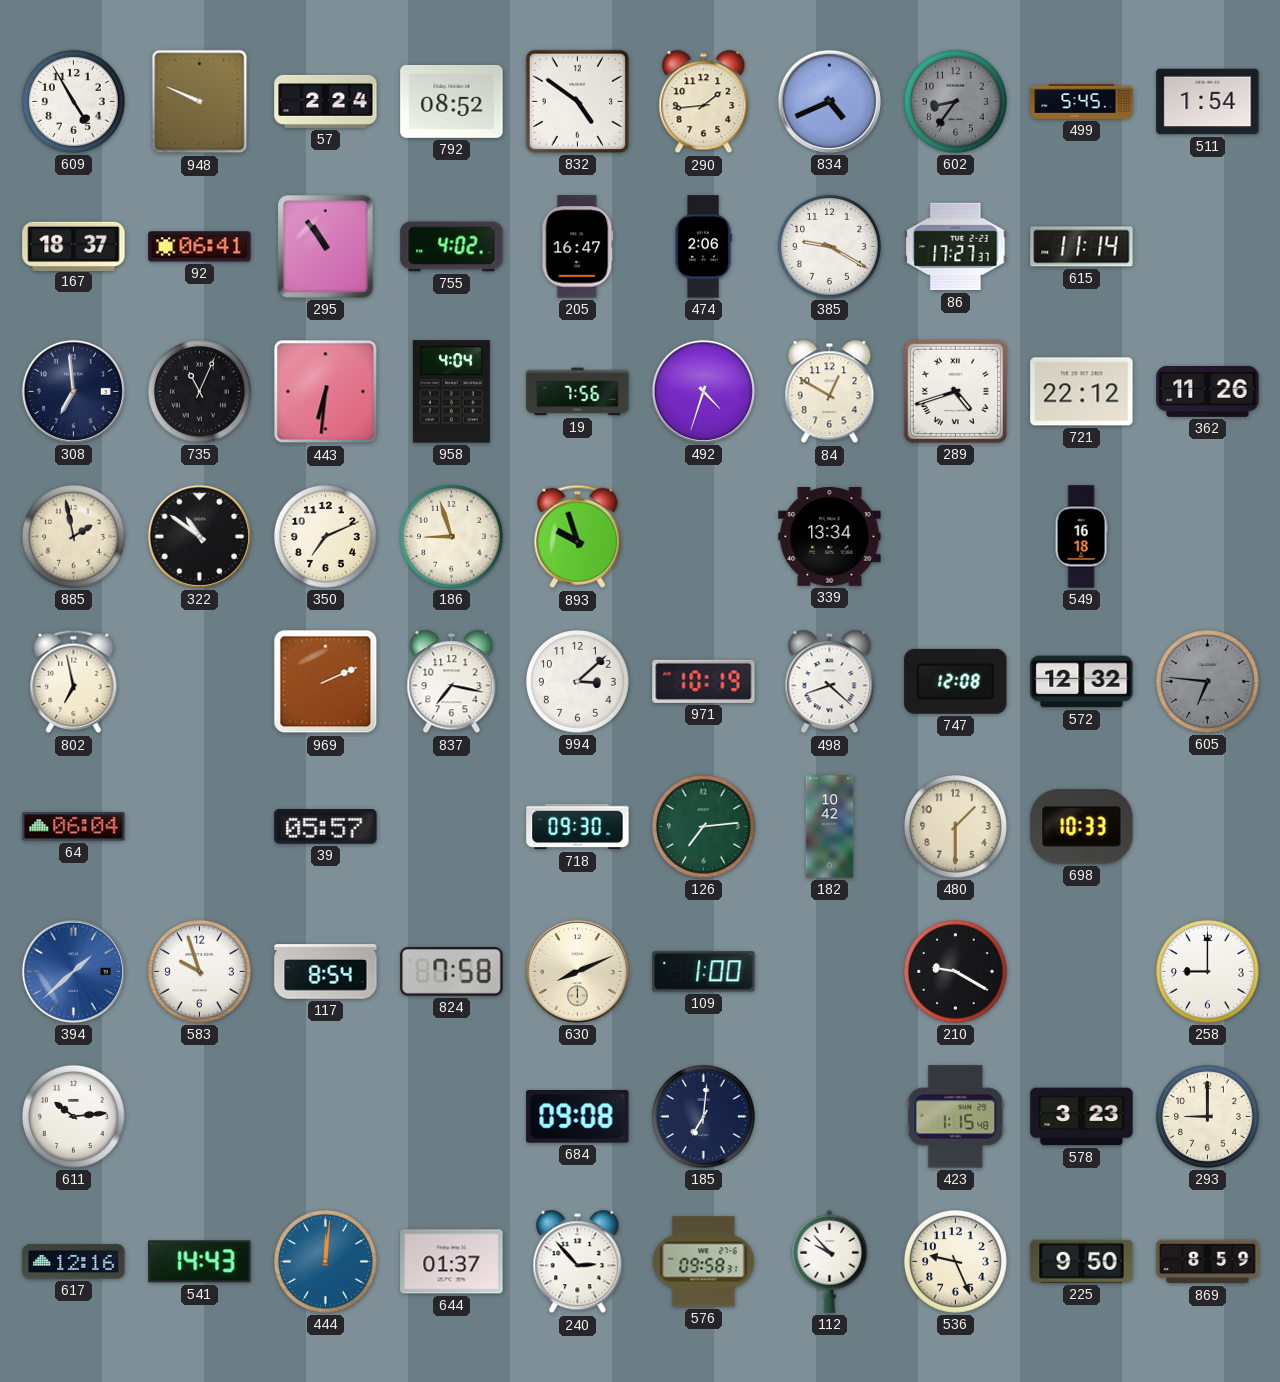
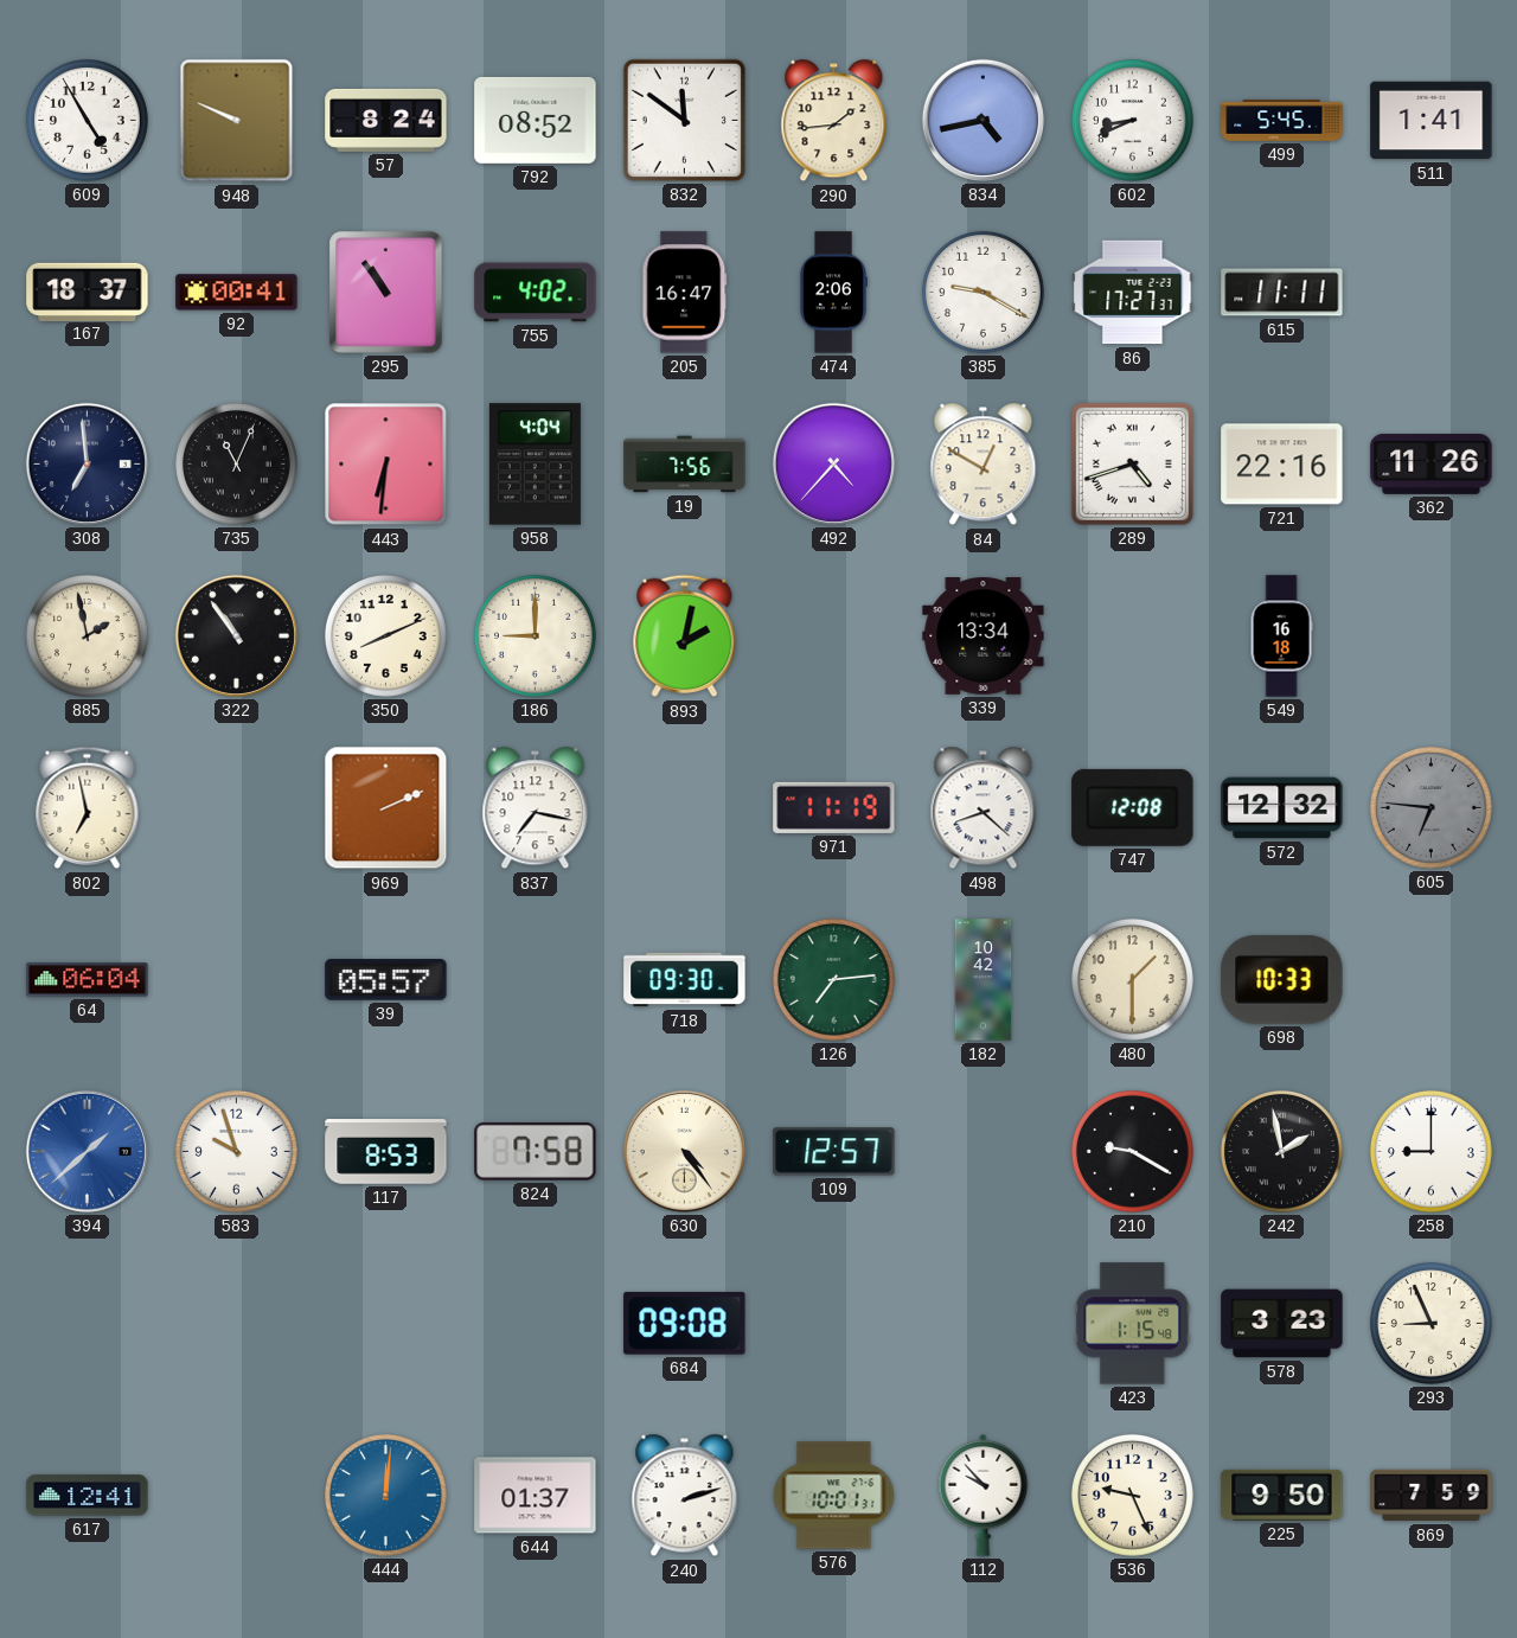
57: 2:24 -> 8:24
832: 4:51 -> 11:51
834: 4:41 -> 4:43
602: 8:36 -> 8:41
602 dial: grey -> white
511: 1:54 -> 1:41
92: 06:41 -> 00:41
615: 11:14 -> 11:11
492: 4:33 -> 4:37
721: 22:12 -> 22:16
322: 10:51 -> 10:54
350: 7:11 -> 8:11
186: 8:57 -> 9:00
893: 9:57 -> 2:02
994: 3:08 -> none
971: 10:19 -> 11:19
117: 8:54 -> 8:53
630: 8:11 -> 4:24
109: 1:00 -> 12:57
242: none -> 1:58
611: 10:14 -> none
185: 7:01 -> none
293: 9:00 -> 8:56
617: 12:16 -> 12:41
541: 14:43 -> none
240: 2:53 -> 2:12
576: 09:58 -> 10:01
869: 8:59 -> 7:59
